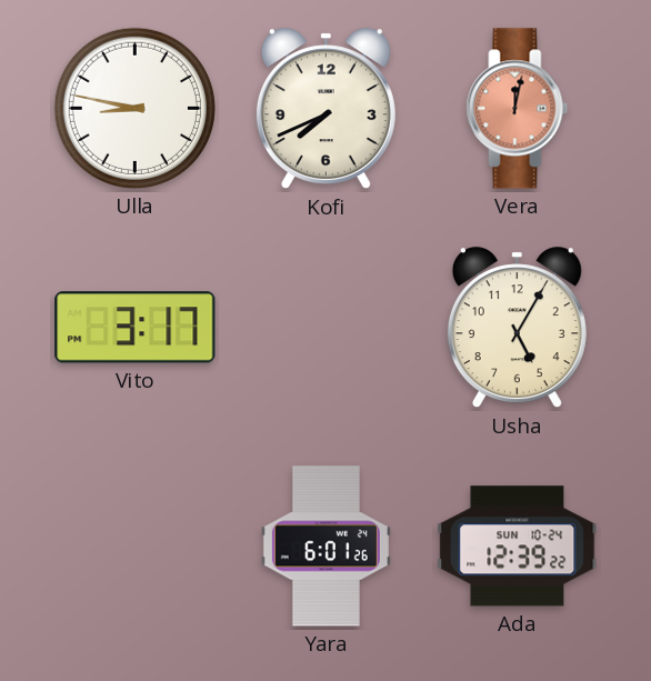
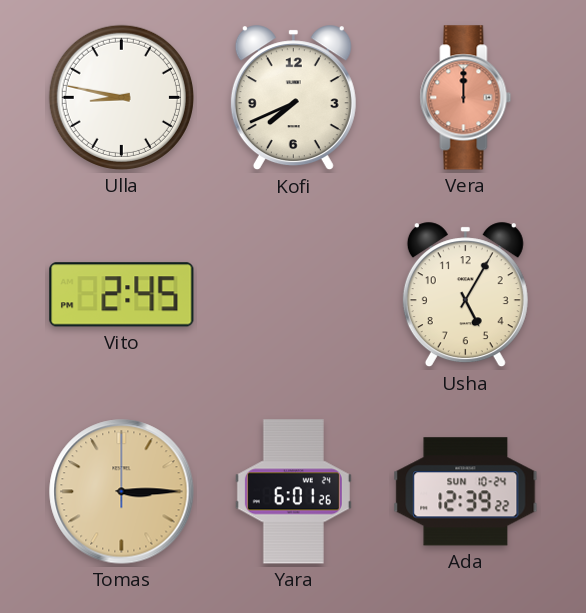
Vera: 12:02 -> 12:00
Vito: 3:17 -> 2:45
Tomas: none -> 3:15
